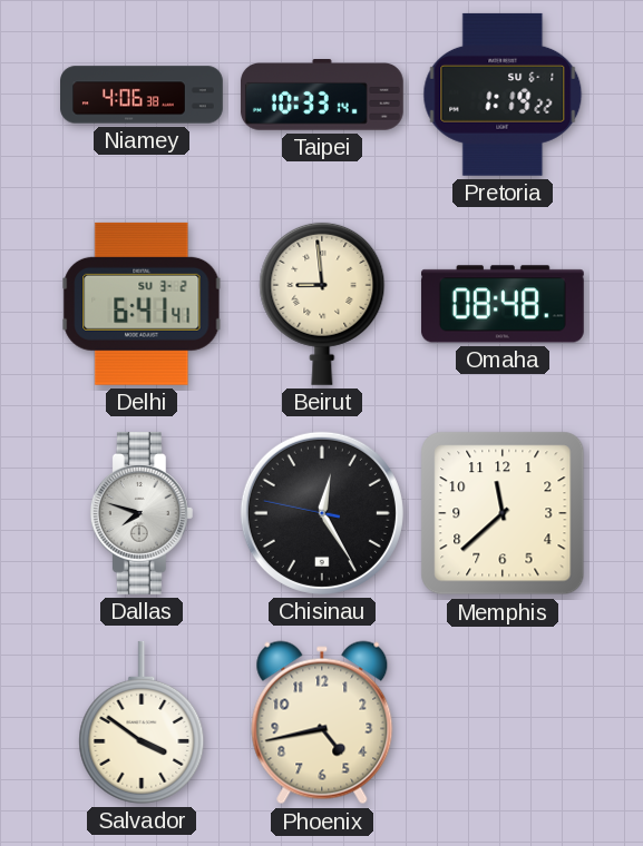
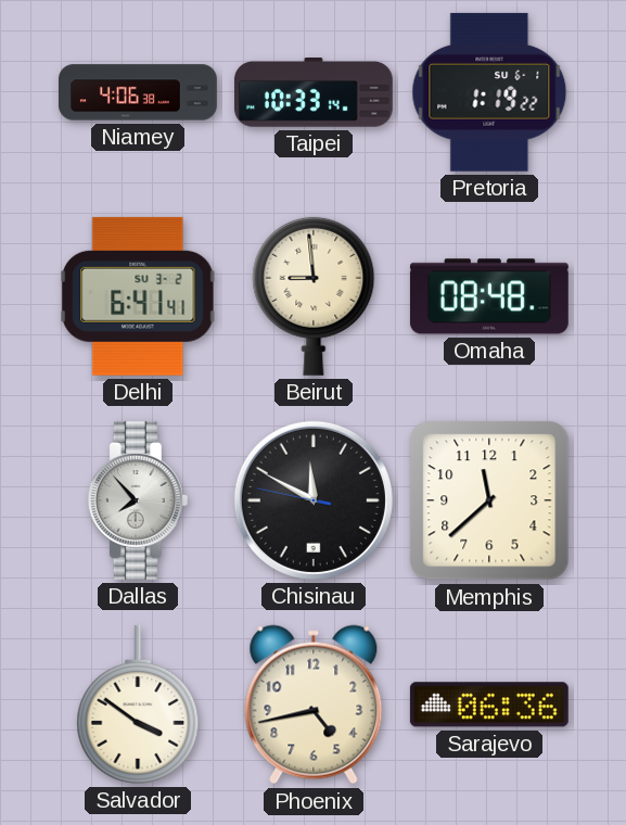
Dallas: 7:48 -> 7:53
Chisinau: 12:24 -> 11:49
Sarajevo: none -> 06:36
